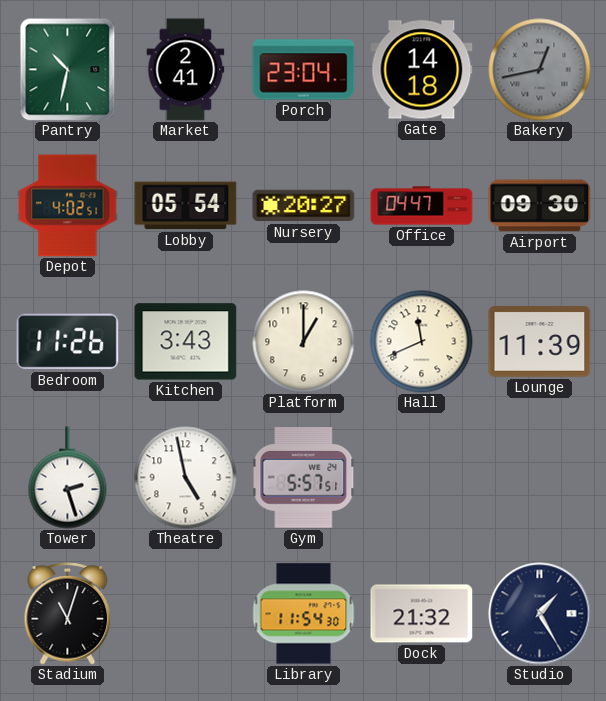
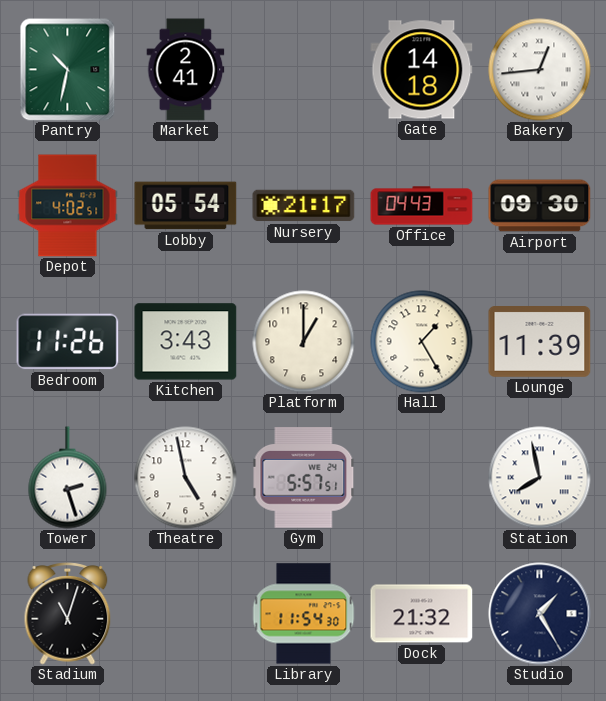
Porch: 23:04 -> none
Bakery: 12:43 -> 12:44
Bakery dial: grey -> white
Nursery: 20:27 -> 21:17
Office: 04:47 -> 04:43
Hall: 11:41 -> 1:25
Station: none -> 7:58
